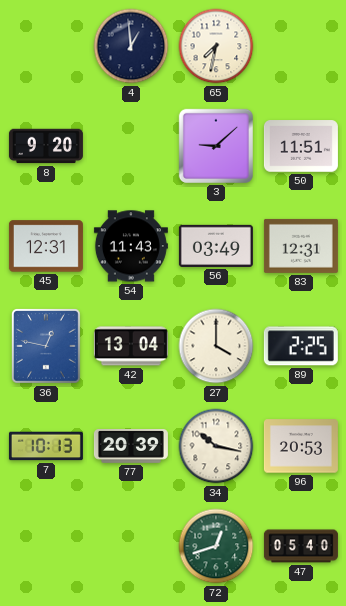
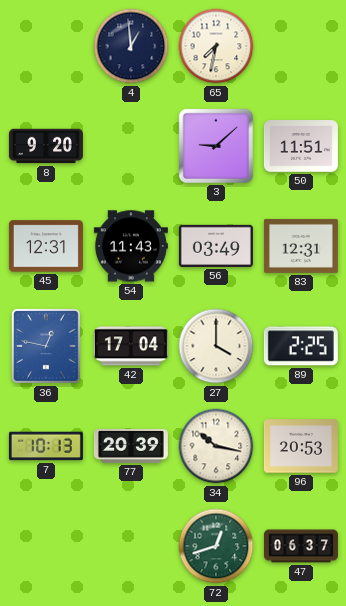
42: 13:04 -> 17:04
47: 05:40 -> 06:37
